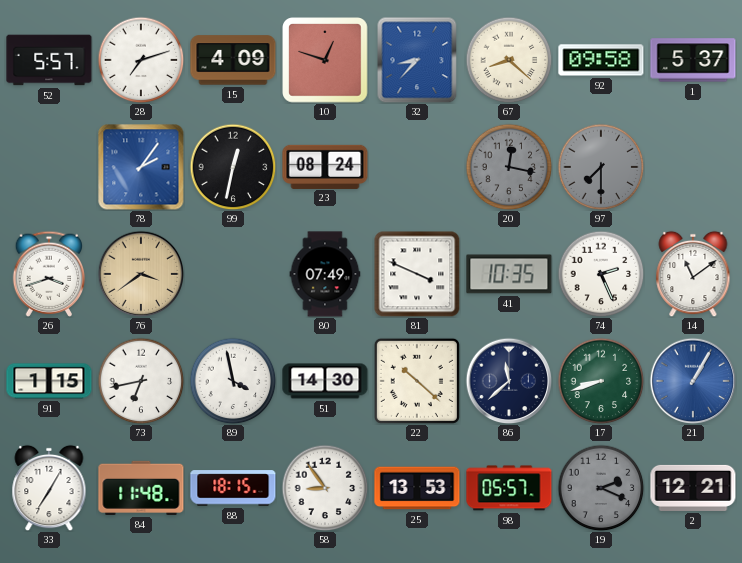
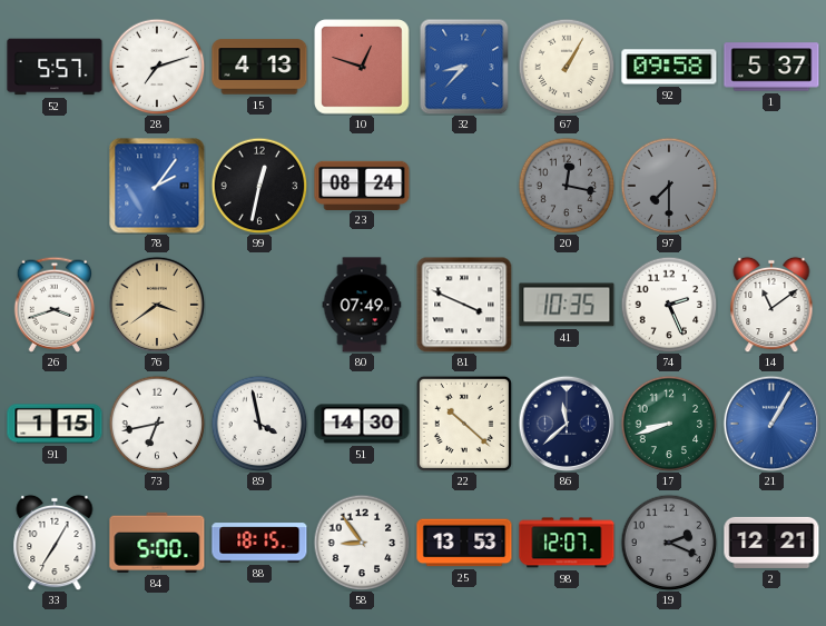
15: 4:09 -> 4:13
67: 8:22 -> 1:05
84: 11:48 -> 5:00
98: 05:57 -> 12:07
